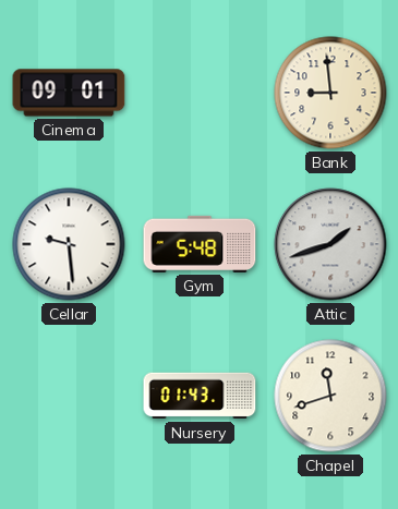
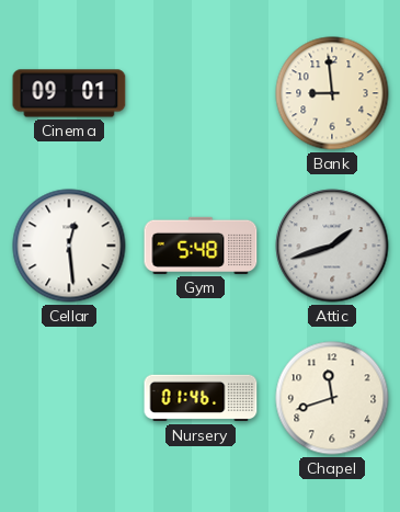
Cellar: 9:29 -> 12:29
Nursery: 01:43 -> 01:46
